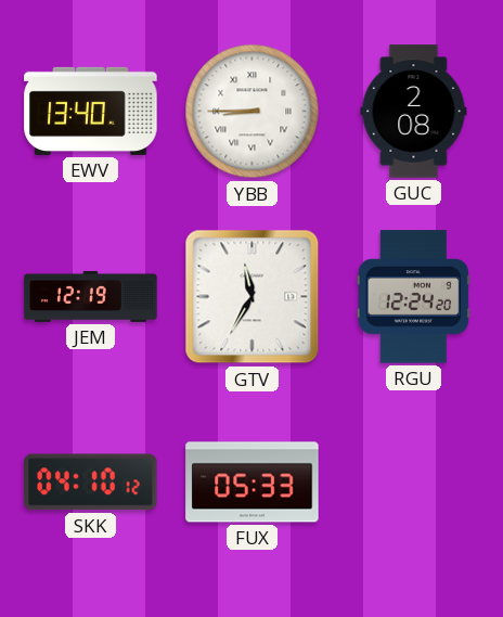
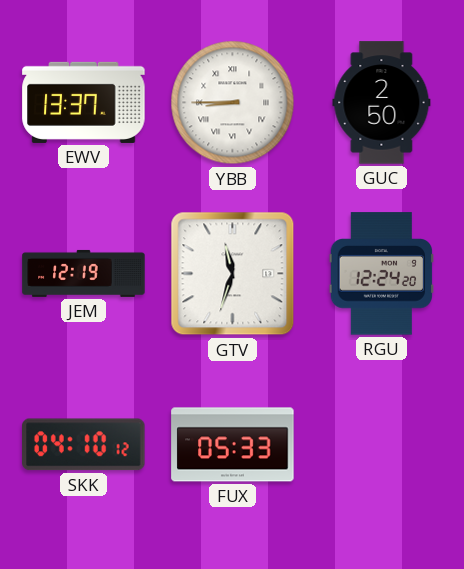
EWV: 13:40 -> 13:37
GUC: 2:08 -> 2:50
GTV: 11:35 -> 11:33
